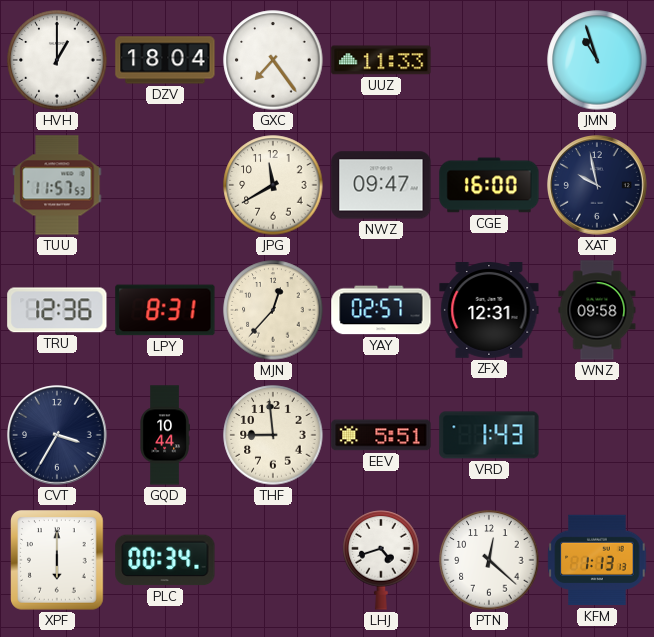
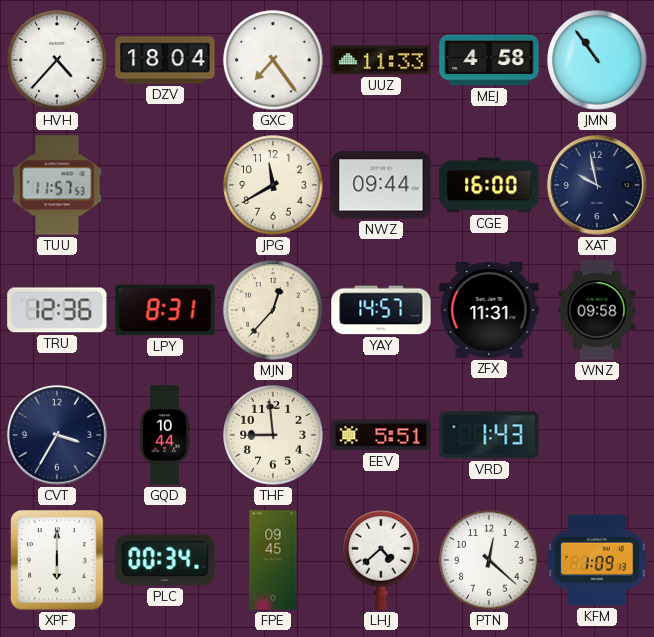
HVH: 1:00 -> 4:37
MEJ: none -> 4:58
JMN: 10:57 -> 10:54
NWZ: 09:47 -> 09:44
YAY: 02:57 -> 14:57
ZFX: 12:31 -> 11:31
FPE: none -> 09:45
LHJ: 4:42 -> 4:38
KFM: 1:13 -> 1:09
